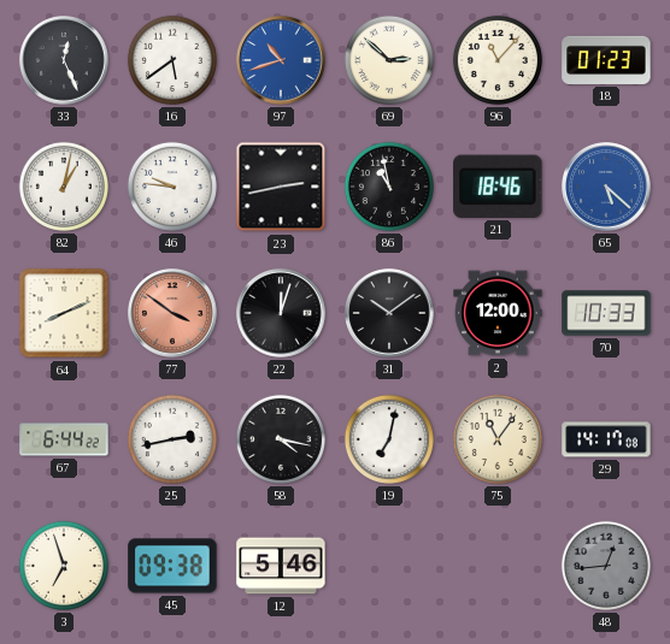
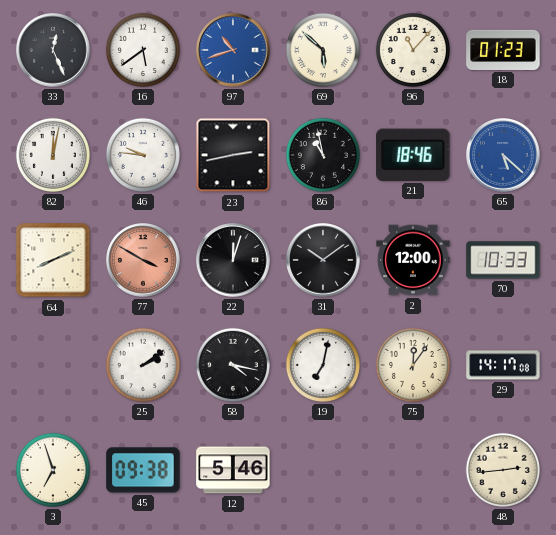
69: 2:52 -> 5:52
82: 1:02 -> 12:02
77: 3:51 -> 3:50
67: 6:44 -> none
25: 2:43 -> 2:09
75: 11:06 -> 12:06
48: 12:44 -> 2:44
48 dial: grey -> cream
